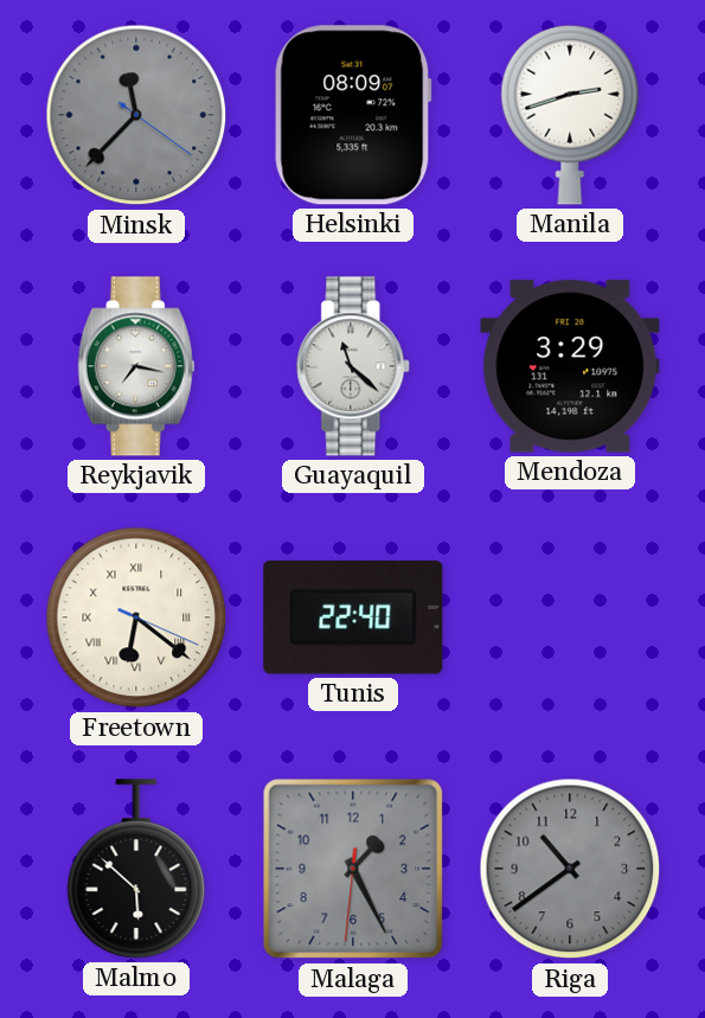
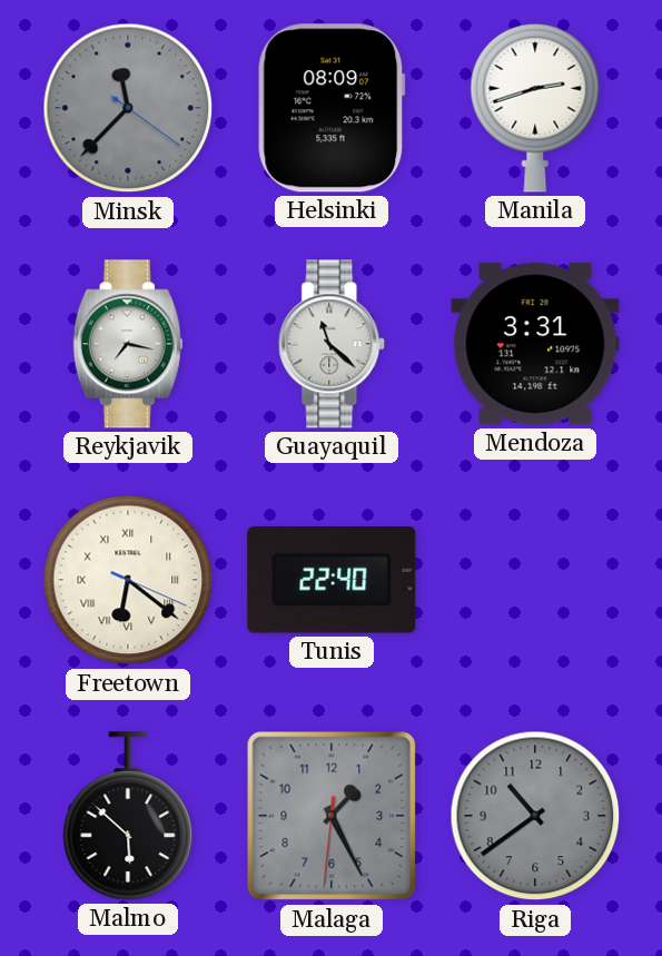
Mendoza: 3:29 -> 3:31
